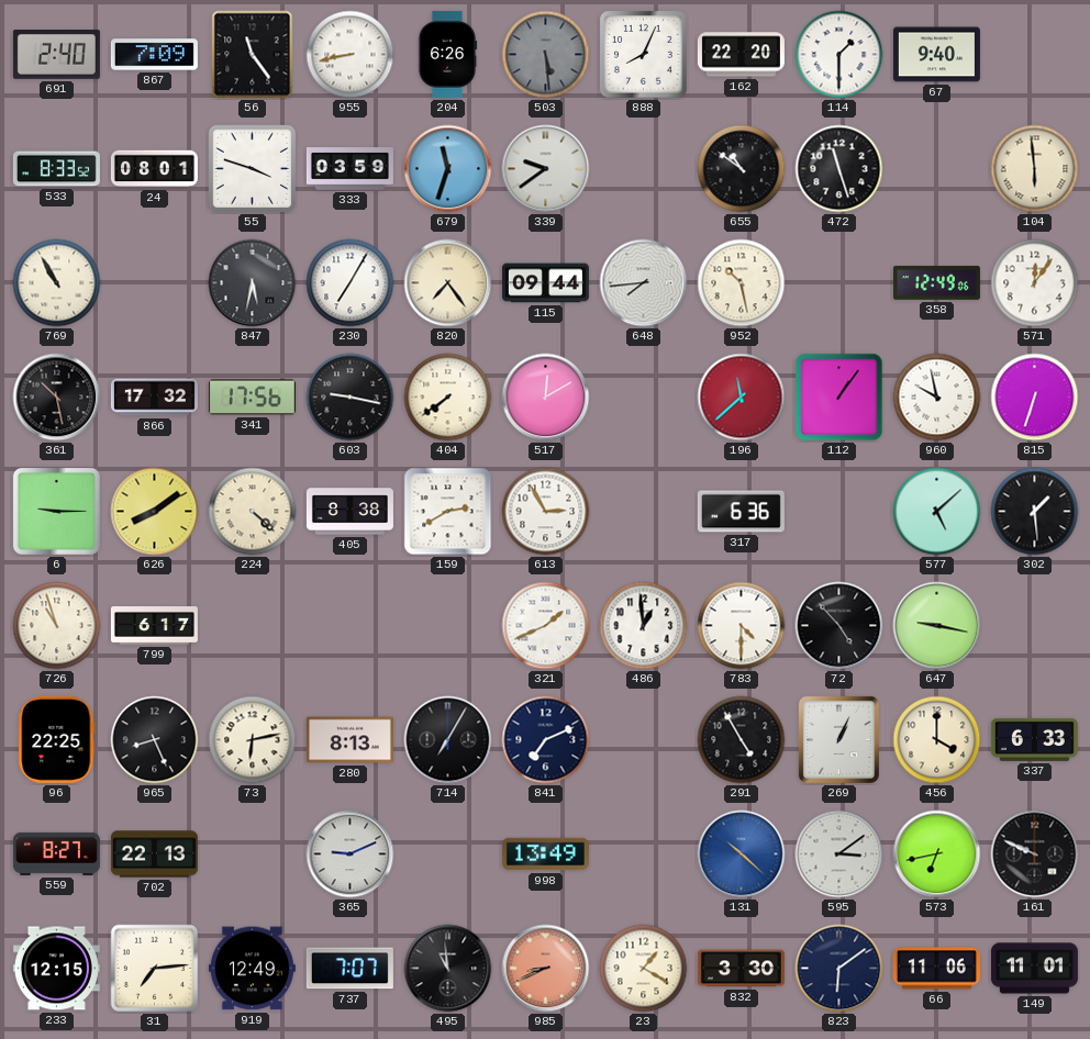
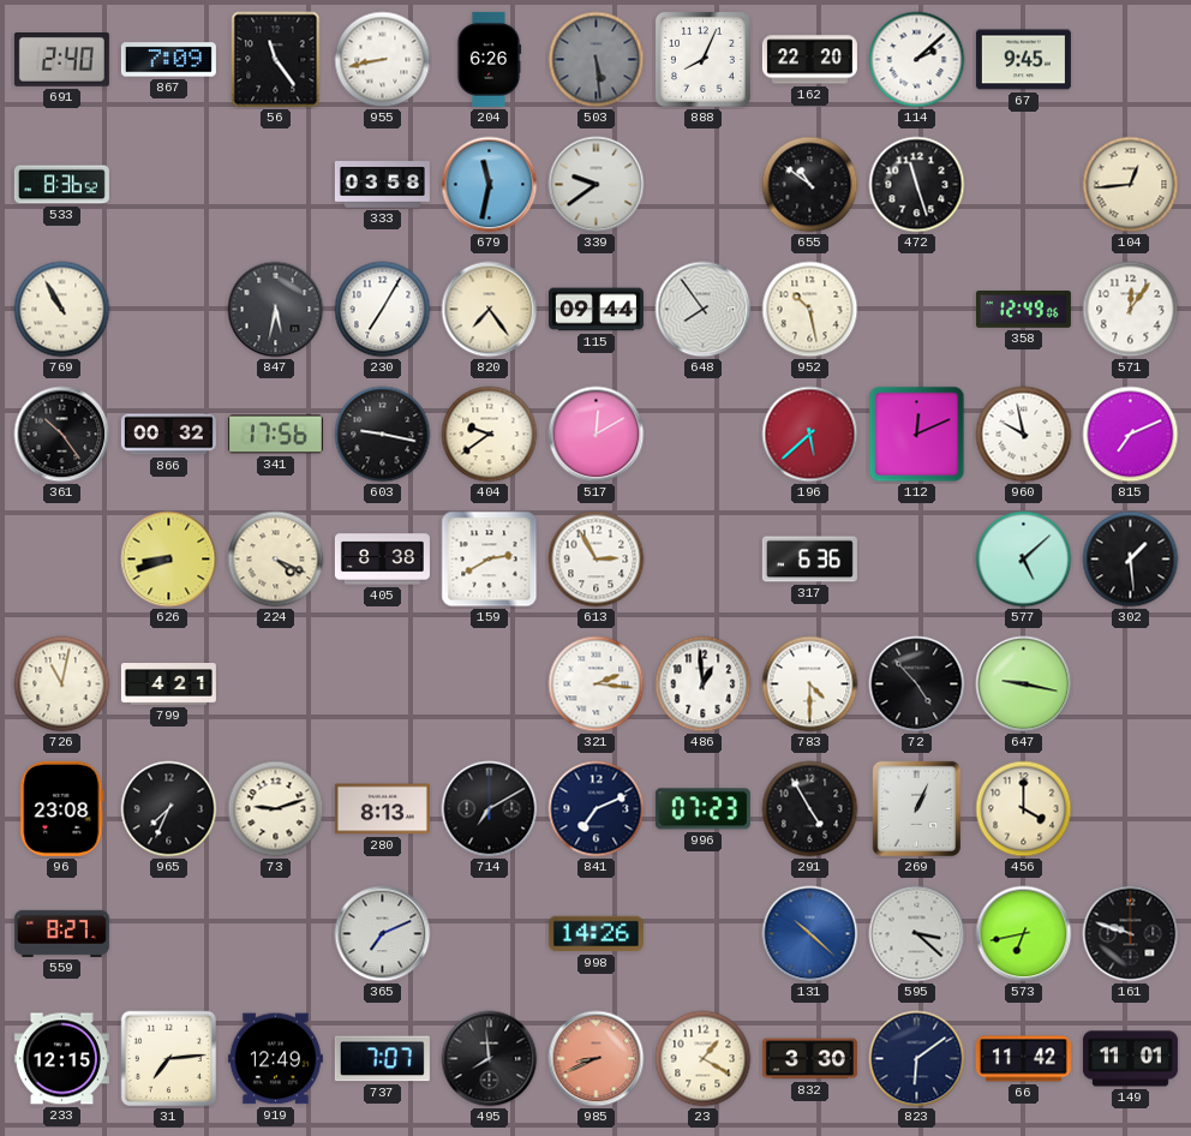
114: 1:30 -> 2:08
67: 9:40 -> 9:45
533: 8:33 -> 8:36
24: 08:01 -> none
55: 3:48 -> none
333: 03:59 -> 03:58
679: 11:33 -> 11:32
104: 5:59 -> 12:44
648: 7:44 -> 7:54
361: 10:28 -> 10:24
866: 17:32 -> 00:32
404: 7:39 -> 9:39
196: 11:38 -> 5:38
112: 1:06 -> 12:11
815: 6:33 -> 7:11
6: 9:15 -> none
626: 8:09 -> 8:42
224: 4:22 -> 4:19
726: 10:57 -> 11:02
799: 6:17 -> 4:21
321: 1:41 -> 2:16
96: 22:25 -> 23:08
965: 8:26 -> 7:34
73: 6:13 -> 9:12
714: 7:05 -> 7:10
996: none -> 07:23
337: 6:33 -> none
702: 22:13 -> none
365: 9:11 -> 7:11
998: 13:49 -> 14:26
595: 3:09 -> 3:22
161: 9:49 -> 9:48
495: 10:59 -> 7:59
66: 11:06 -> 11:42
